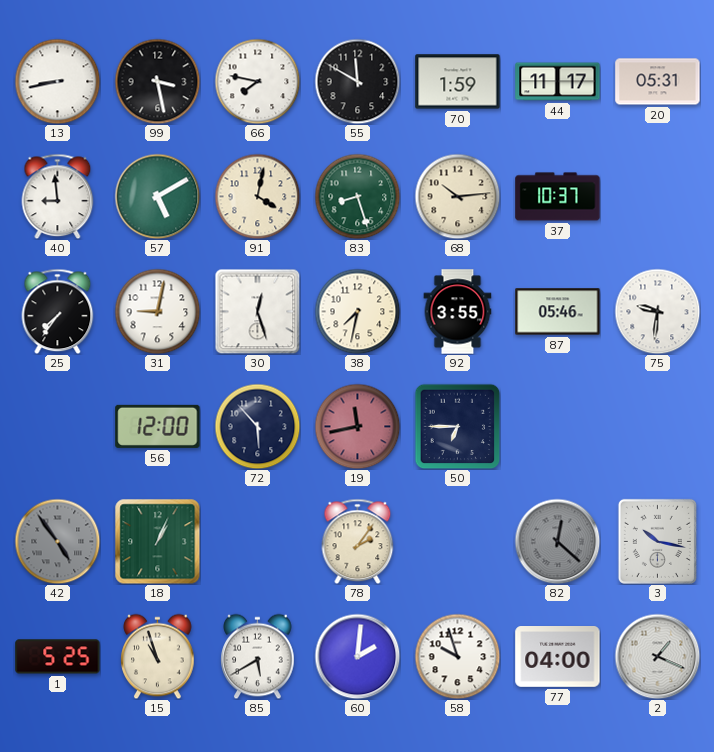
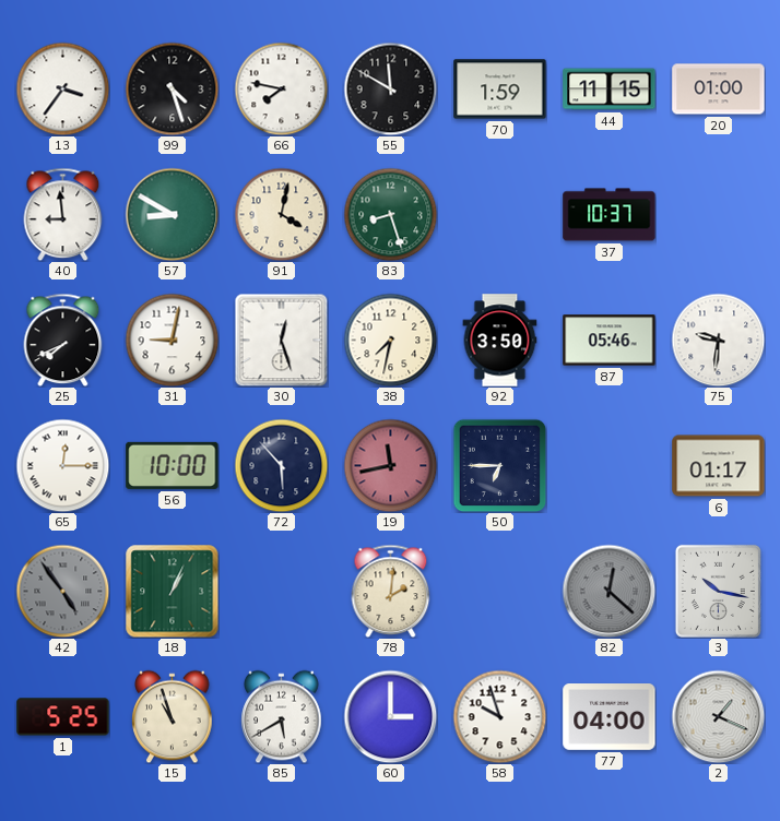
13: 8:43 -> 3:36
99: 3:28 -> 4:27
44: 11:17 -> 11:15
20: 05:31 -> 01:00
57: 5:10 -> 8:50
68: 10:14 -> none
25: 7:36 -> 7:41
92: 3:55 -> 3:50
65: none -> 12:15
56: 12:00 -> 10:00
6: none -> 01:17
78: 2:06 -> 2:01
60: 2:01 -> 3:00
